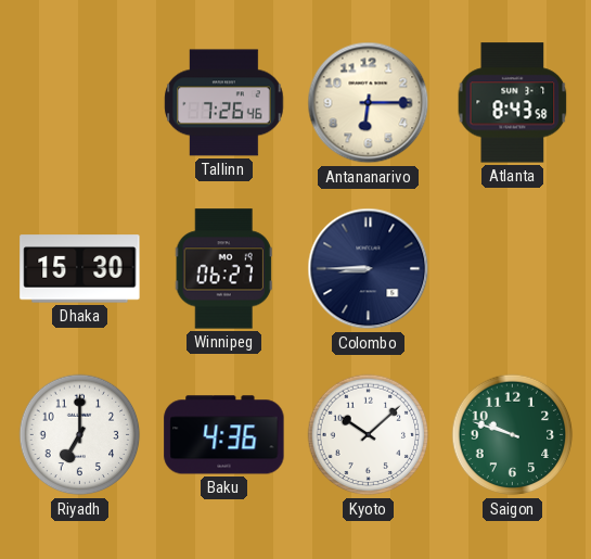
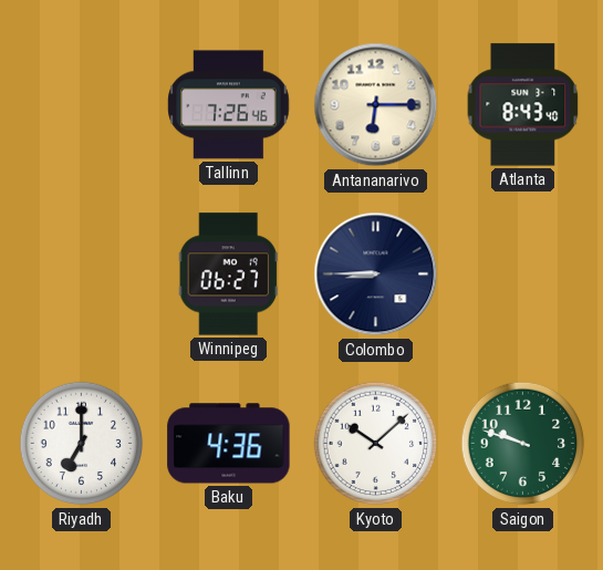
Atlanta: 8:43:58 -> 8:43:40
Dhaka: 15:30 -> none
